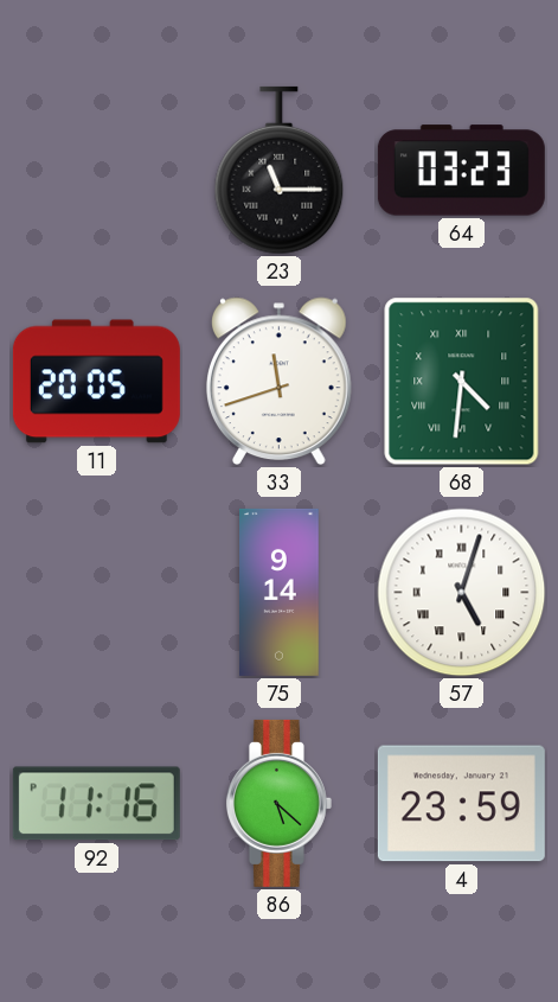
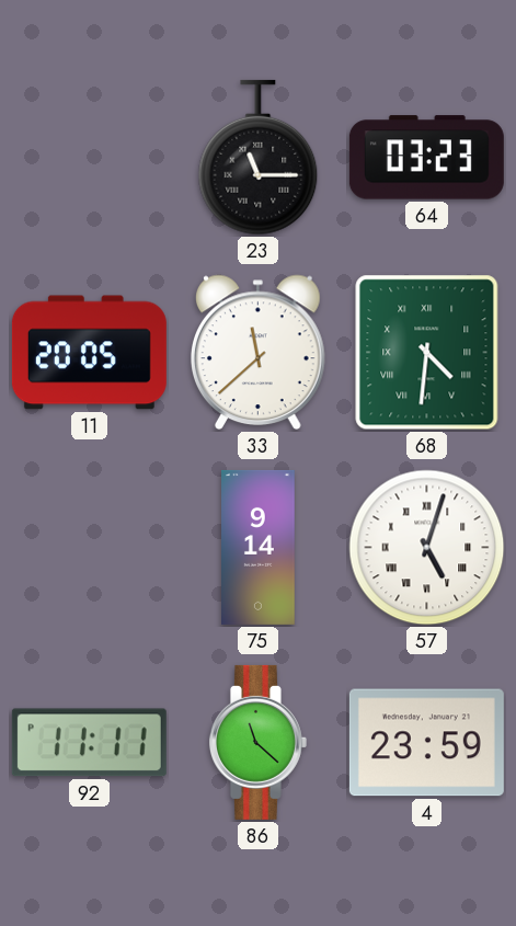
33: 11:42 -> 11:38
92: 11:16 -> 11:11
86: 5:22 -> 11:22
